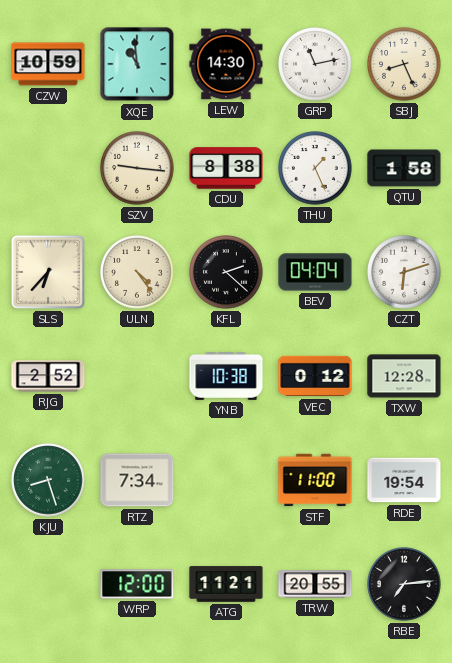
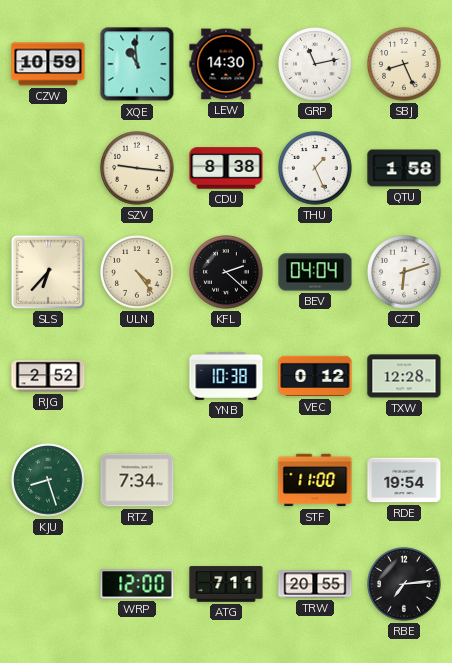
ATG: 11:21 -> 7:11
